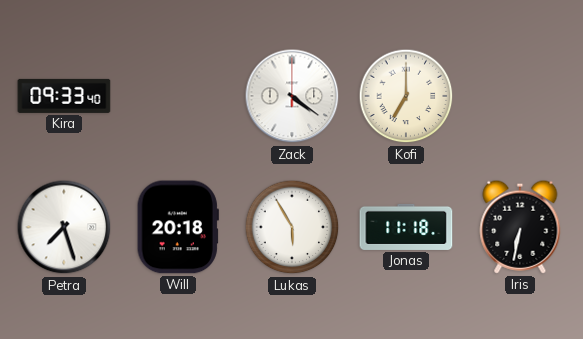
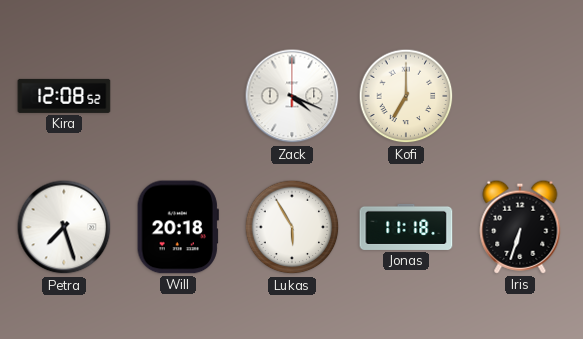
Kira: 09:33 -> 12:08
Zack: 4:21 -> 4:19
Iris: 6:32 -> 6:33
